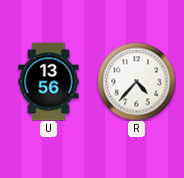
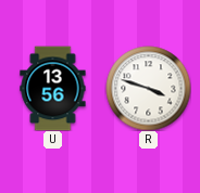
R: 4:37 -> 3:48
